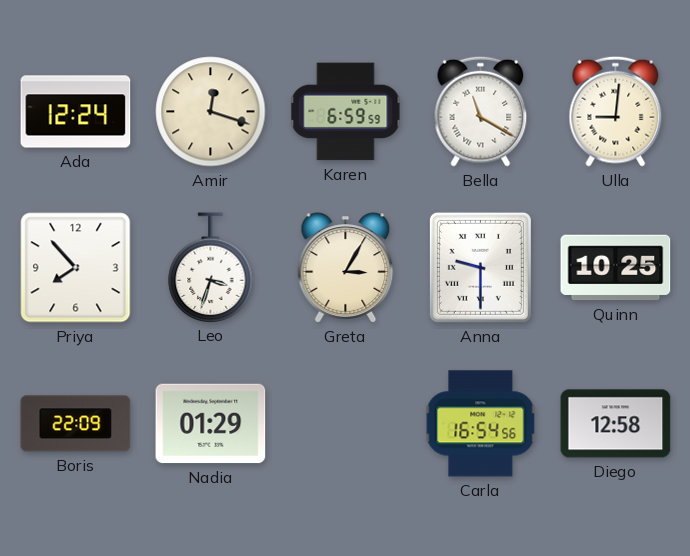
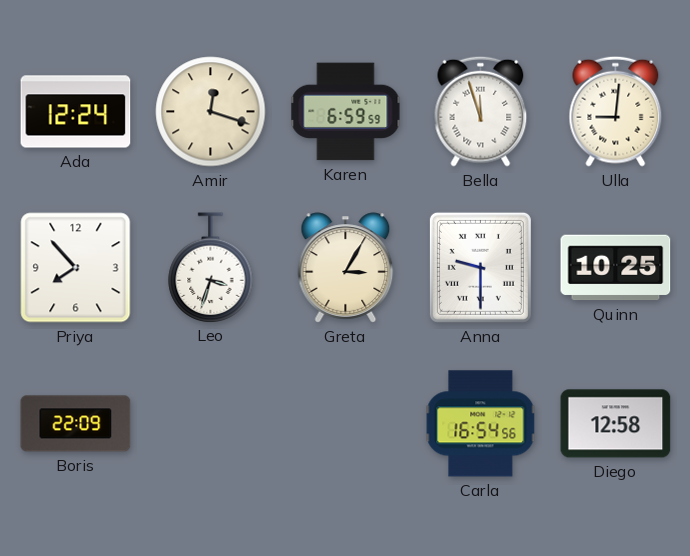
Bella: 11:20 -> 11:57
Nadia: 01:29 -> none
